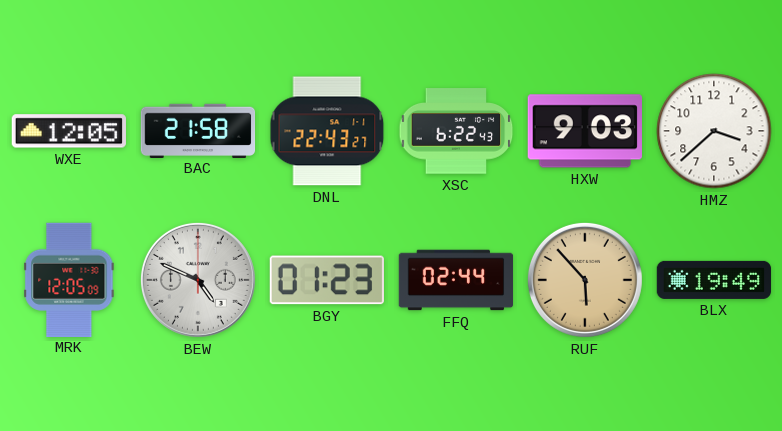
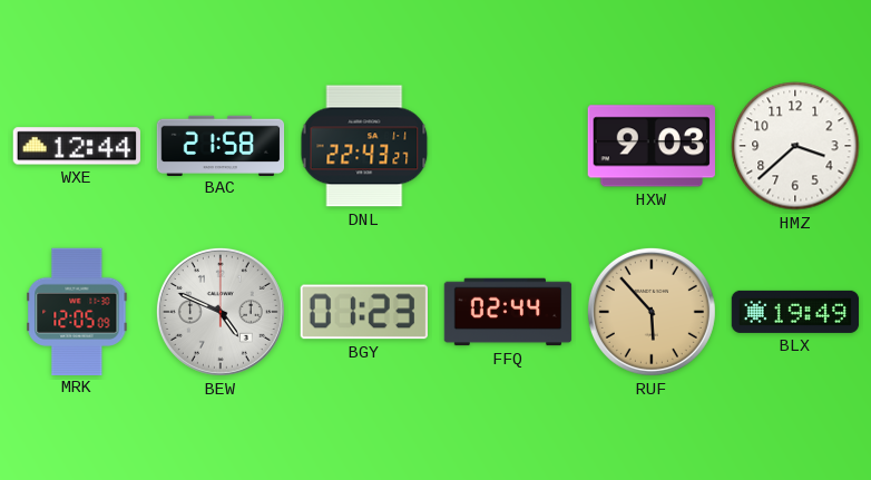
WXE: 12:05 -> 12:44
XSC: 6:22 -> none
